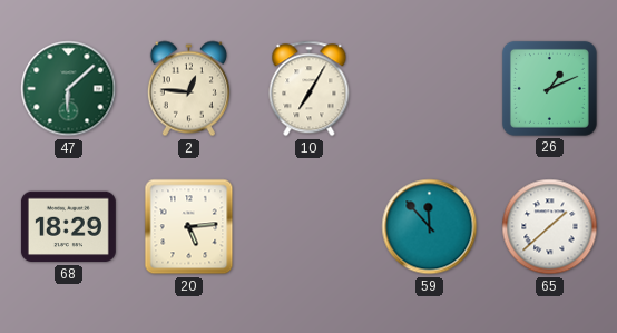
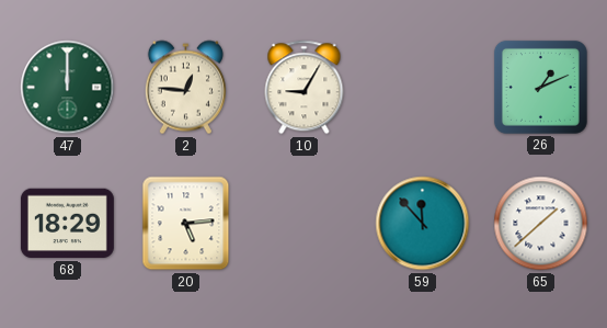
47: 6:08 -> 12:00
10: 7:05 -> 9:05
